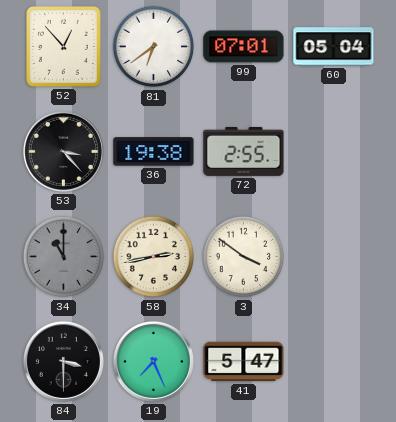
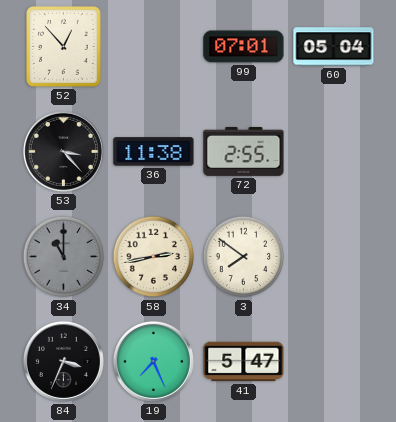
81: 6:39 -> none
36: 19:38 -> 11:38
3: 3:51 -> 7:51
84: 3:30 -> 3:34
